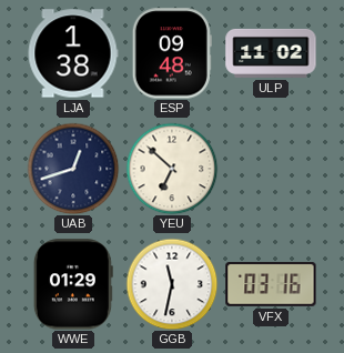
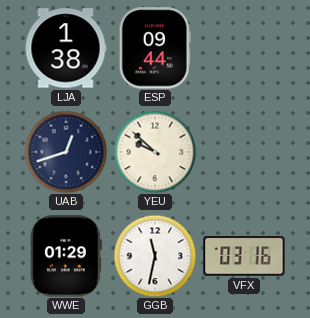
ESP: 09:48 -> 09:44
ULP: 11:02 -> none
YEU: 6:52 -> 9:52
